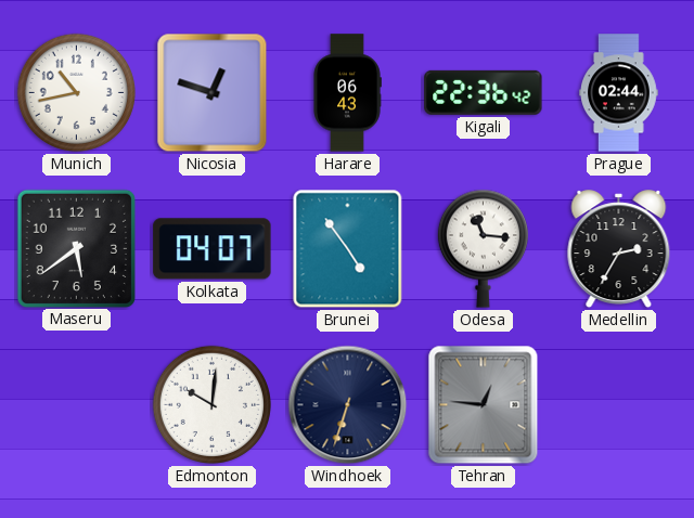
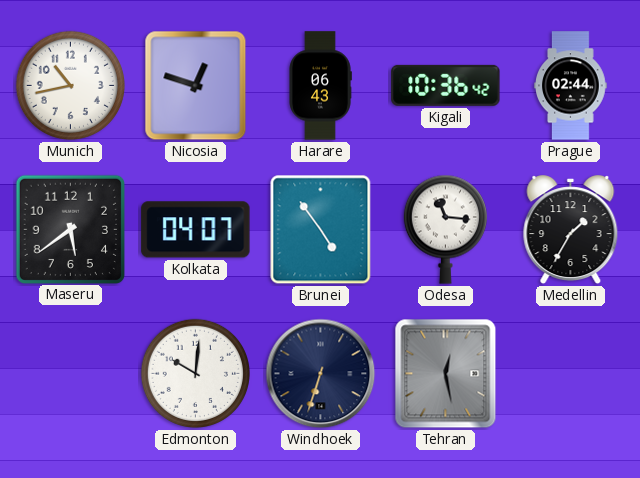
Kigali: 22:36 -> 10:36
Medellin: 2:35 -> 1:35
Tehran: 12:46 -> 12:28
